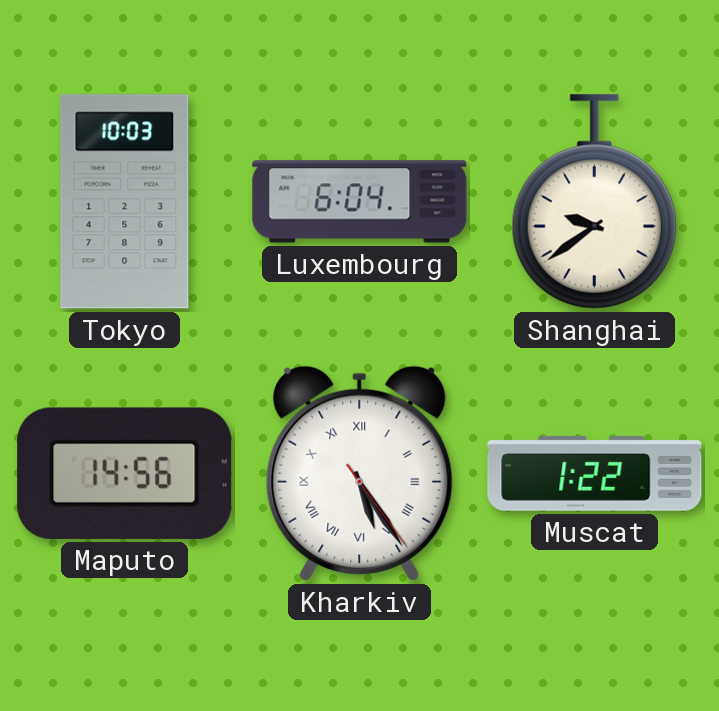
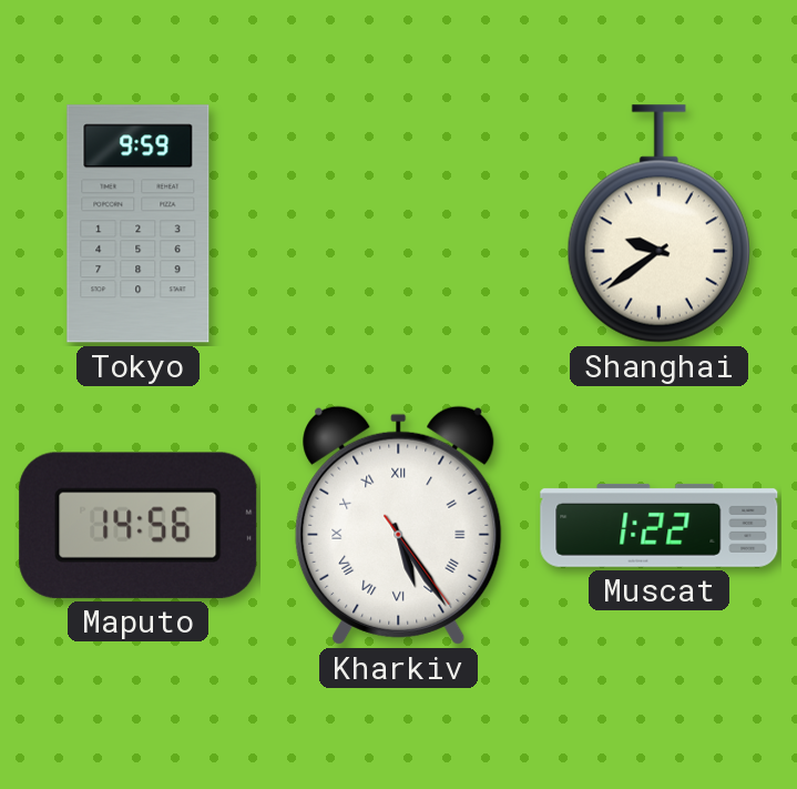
Tokyo: 10:03 -> 9:59
Luxembourg: 6:04 -> none
